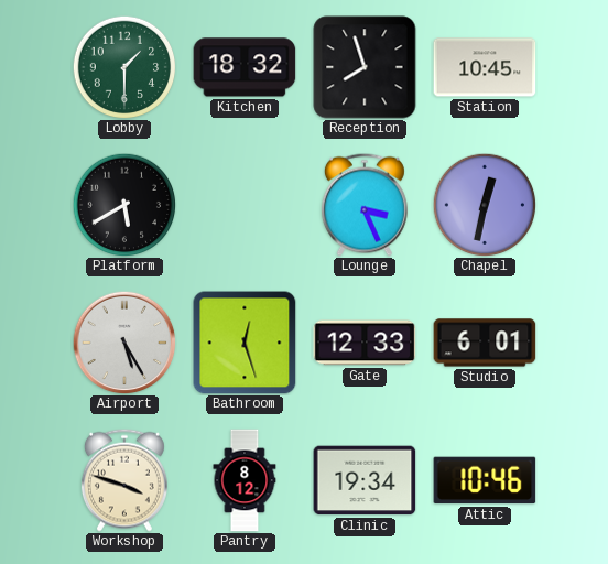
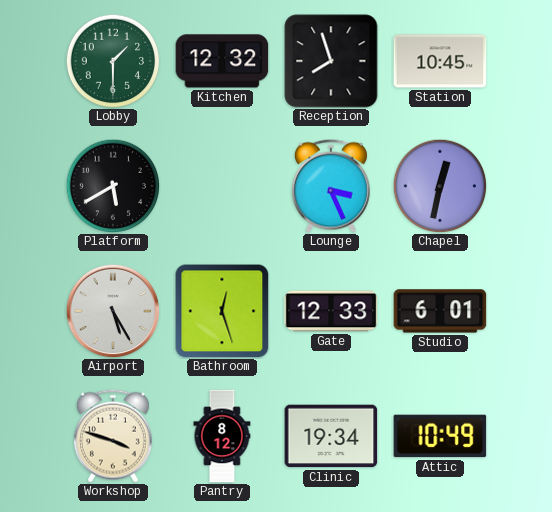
Kitchen: 18:32 -> 12:32
Attic: 10:46 -> 10:49
